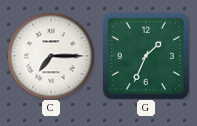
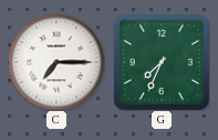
G: 1:34 -> 7:34
